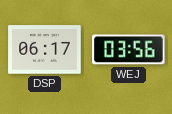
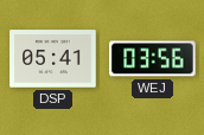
DSP: 06:17 -> 05:41
